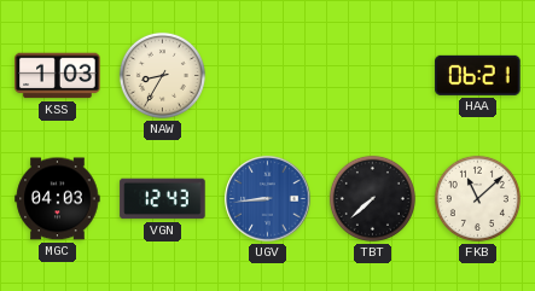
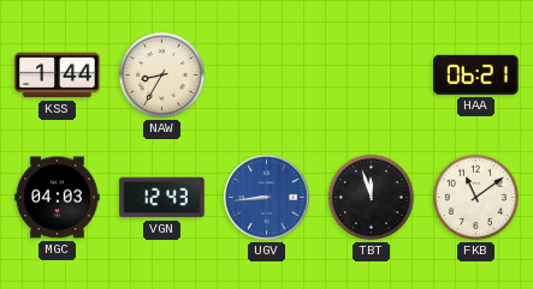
KSS: 1:03 -> 1:44
TBT: 7:38 -> 11:57
FKB: 11:08 -> 11:09
